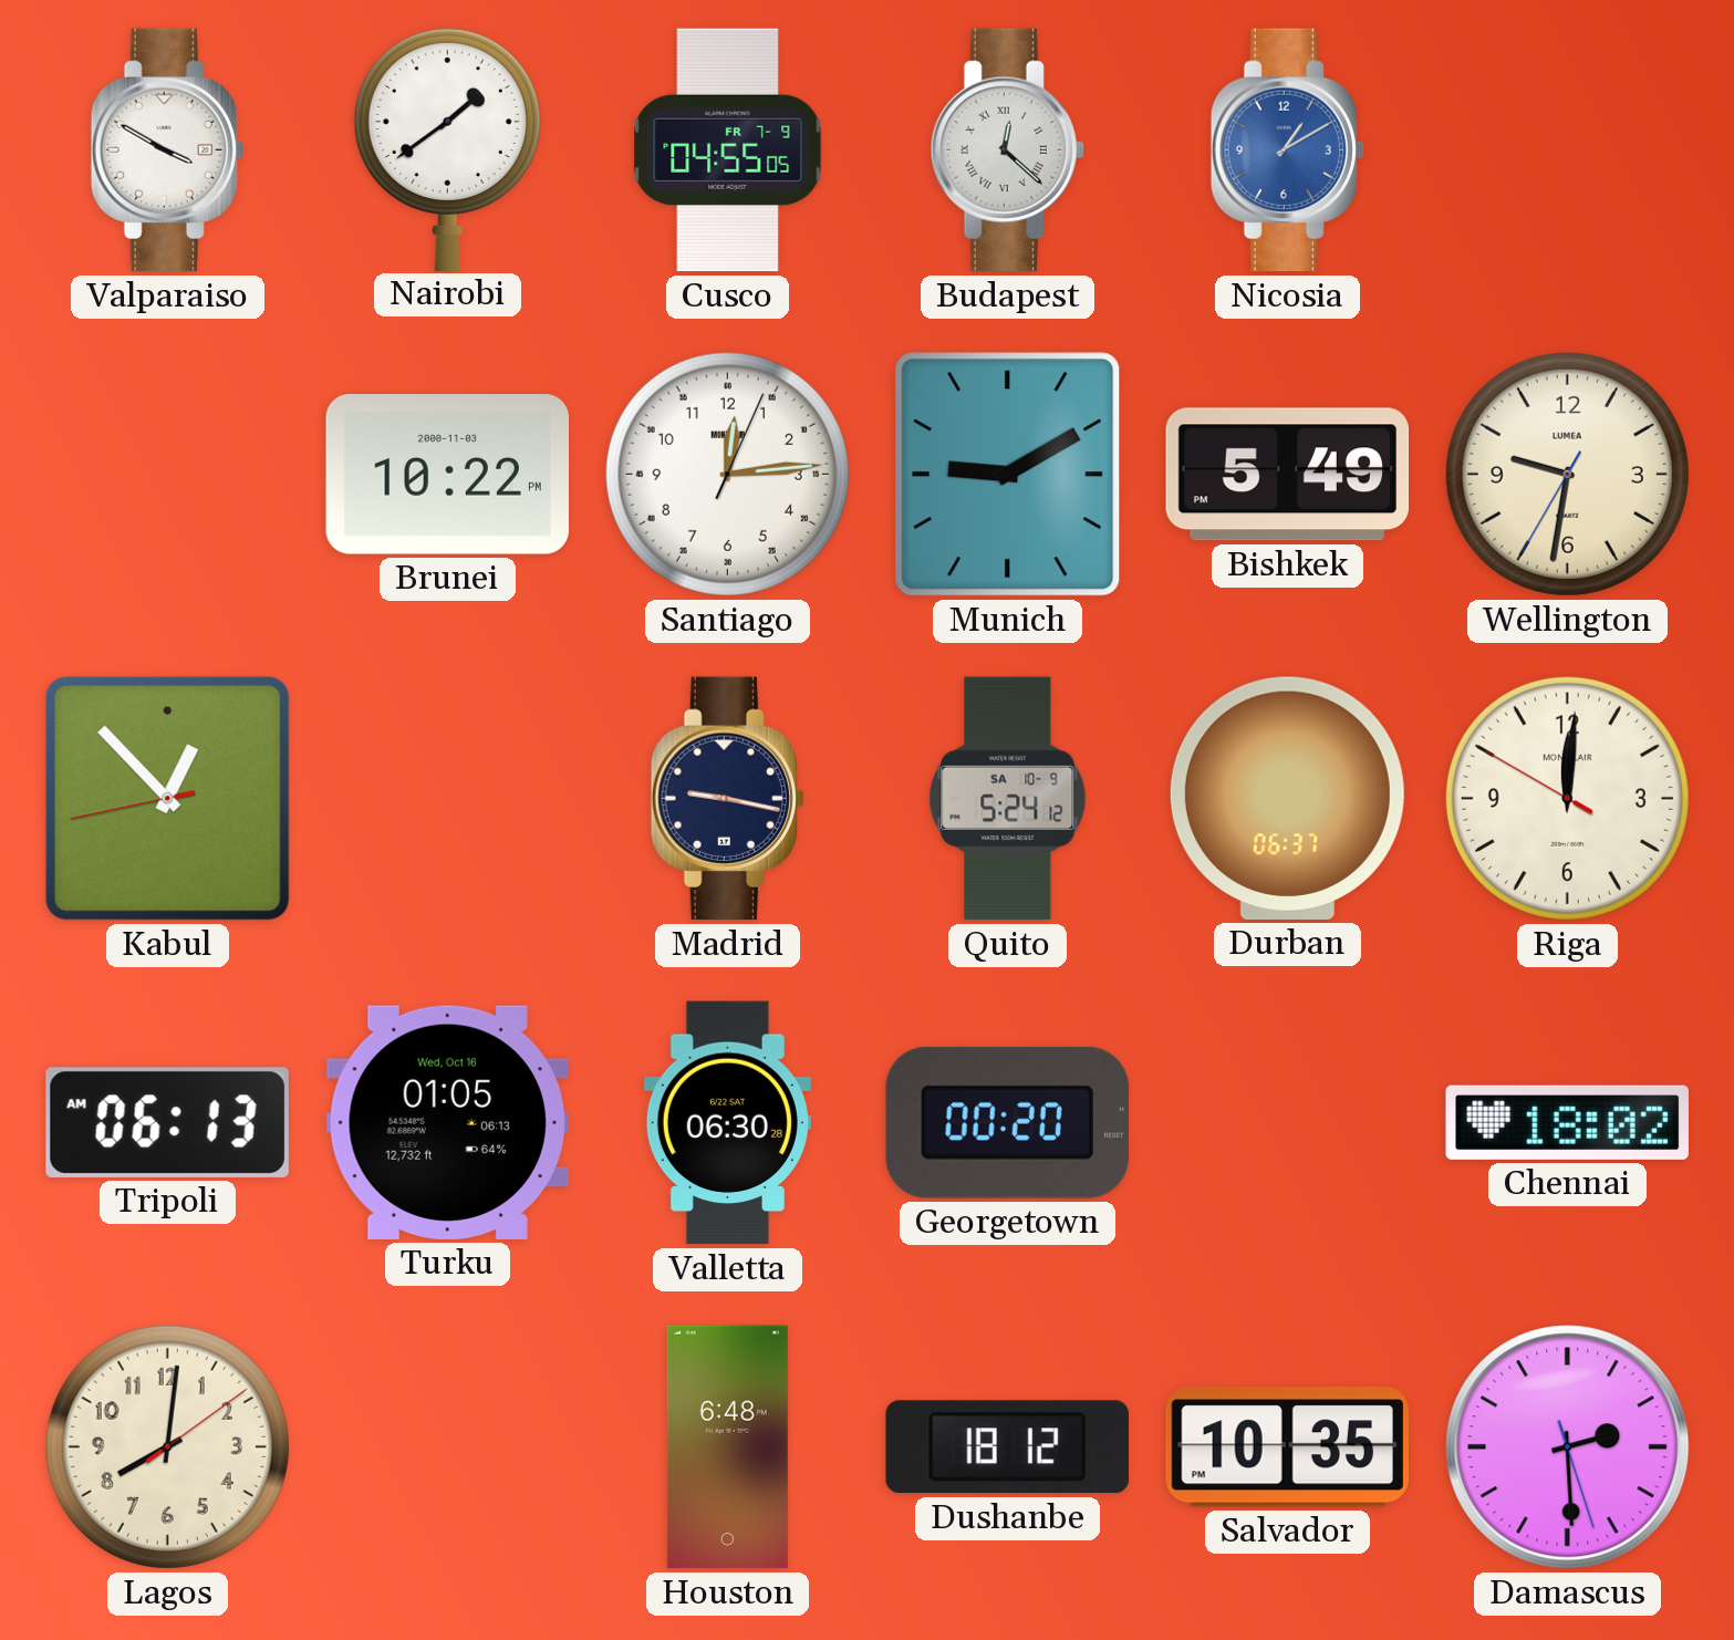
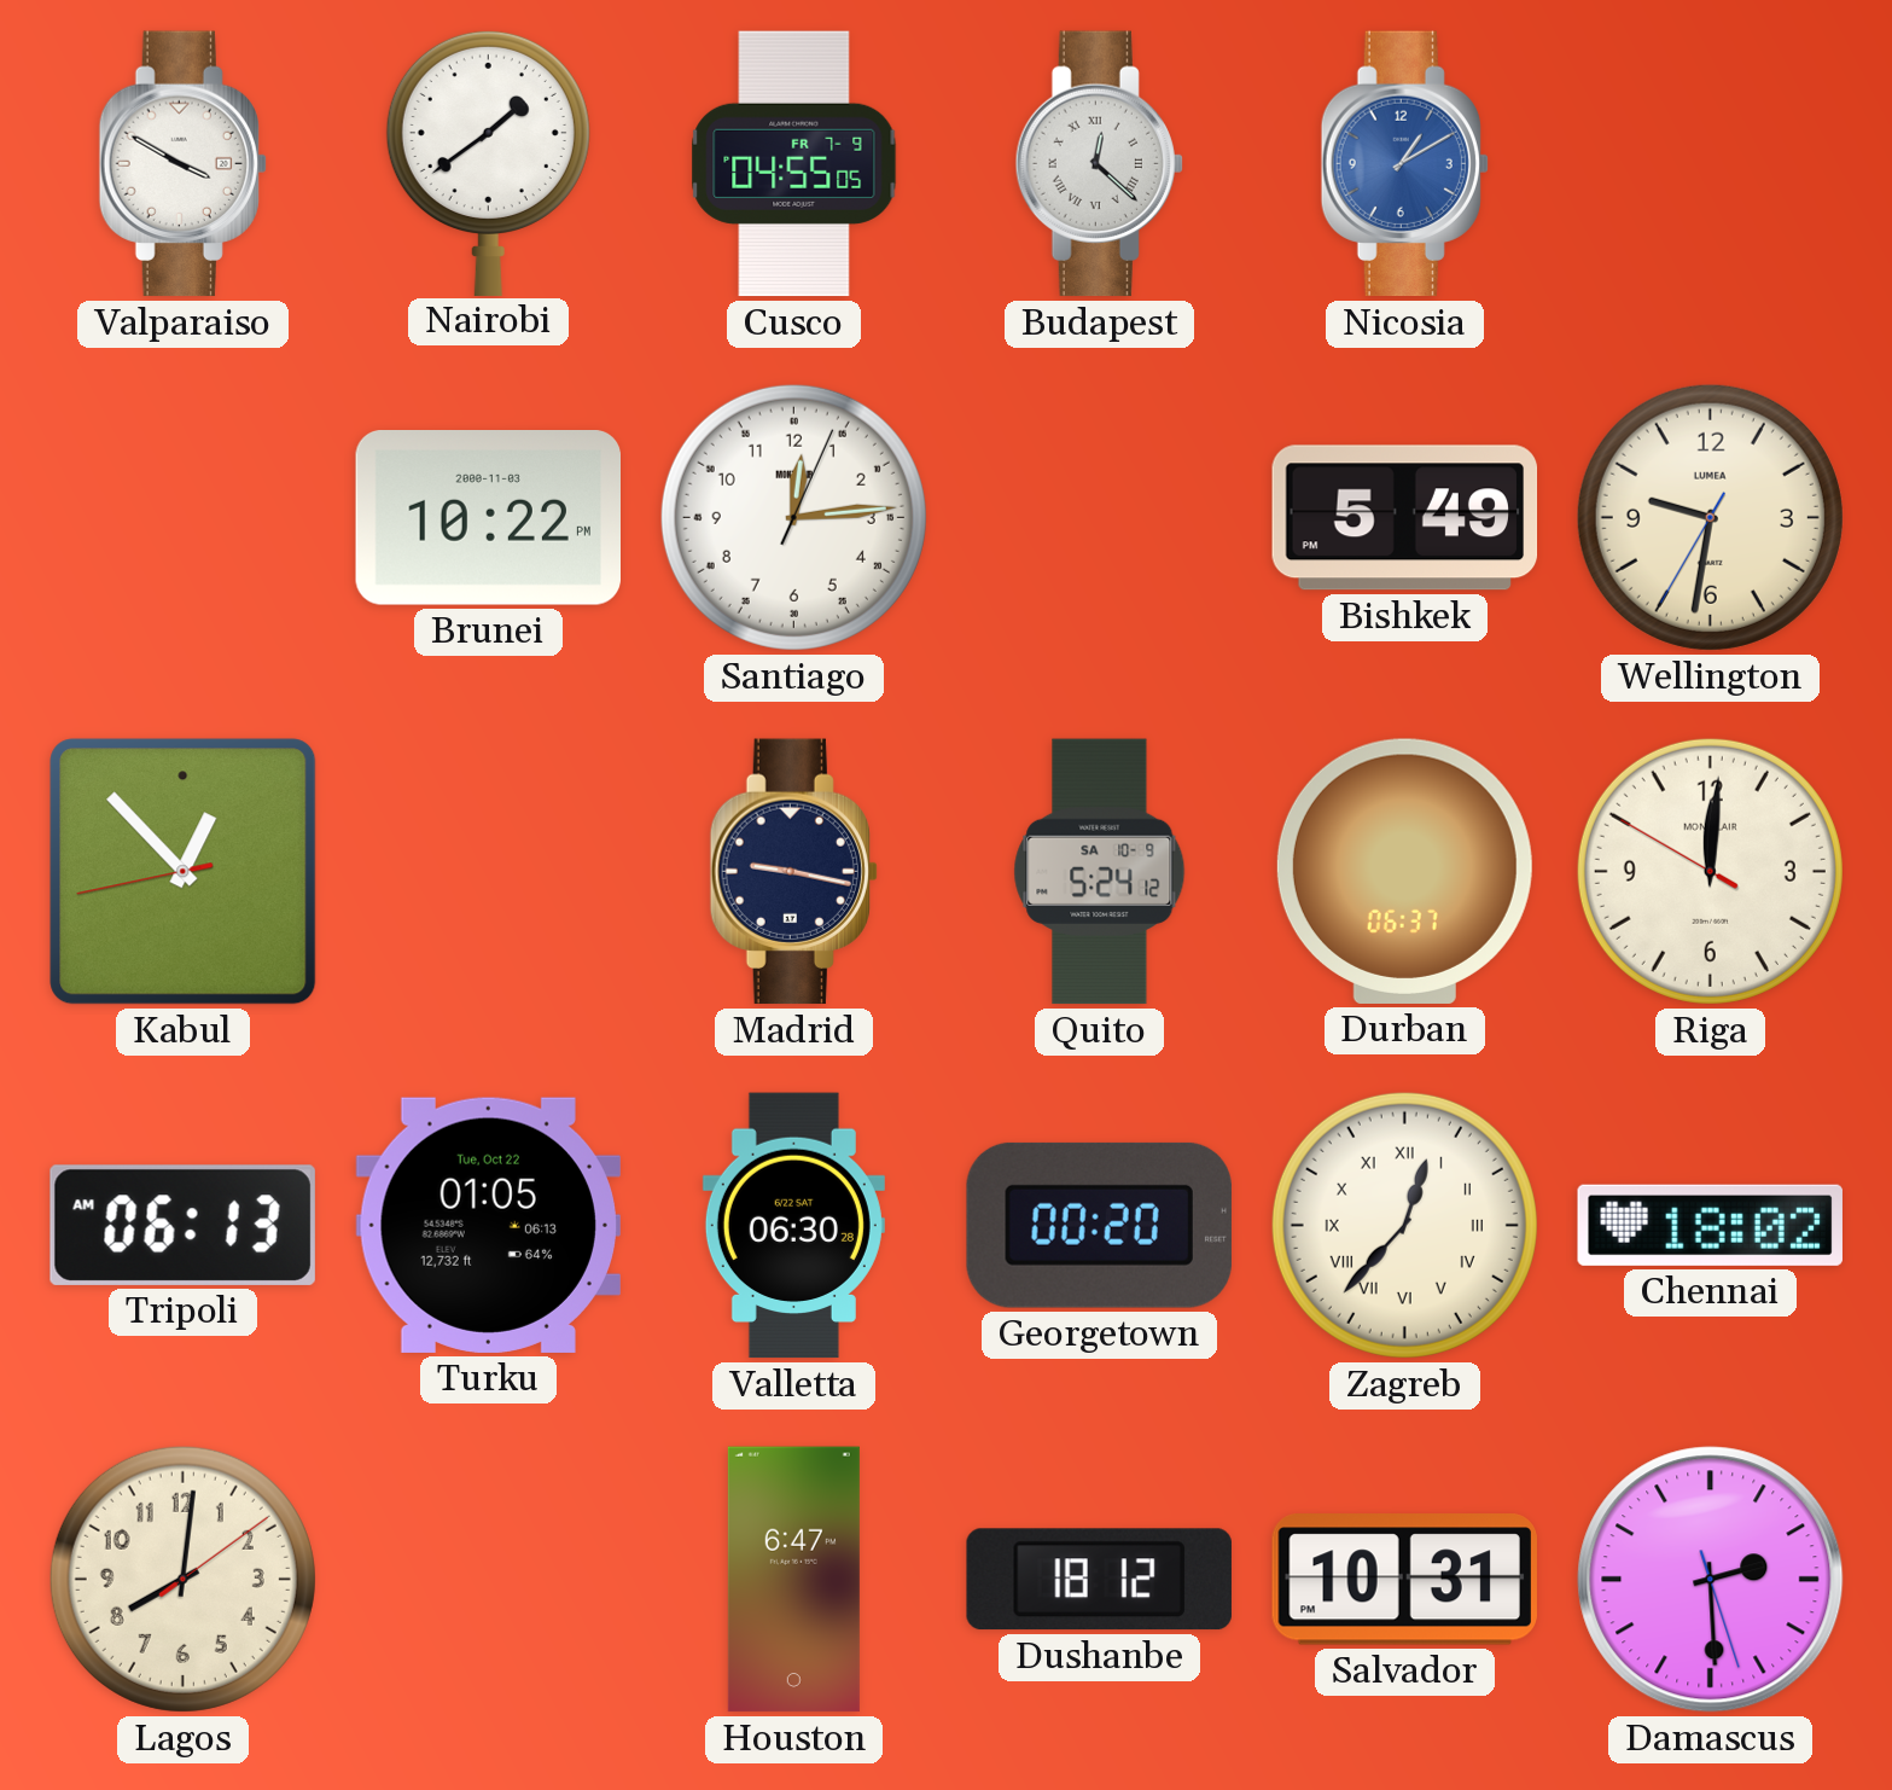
Munich: 9:10 -> none
Turku date: Wed, Oct 16 -> Tue, Oct 22
Zagreb: none -> 12:37
Houston: 6:48 -> 6:47
Salvador: 10:35 -> 10:31
